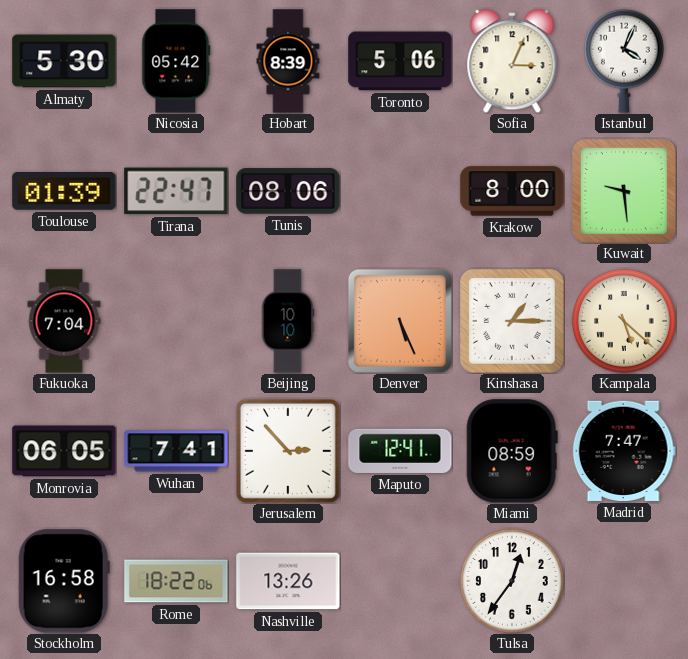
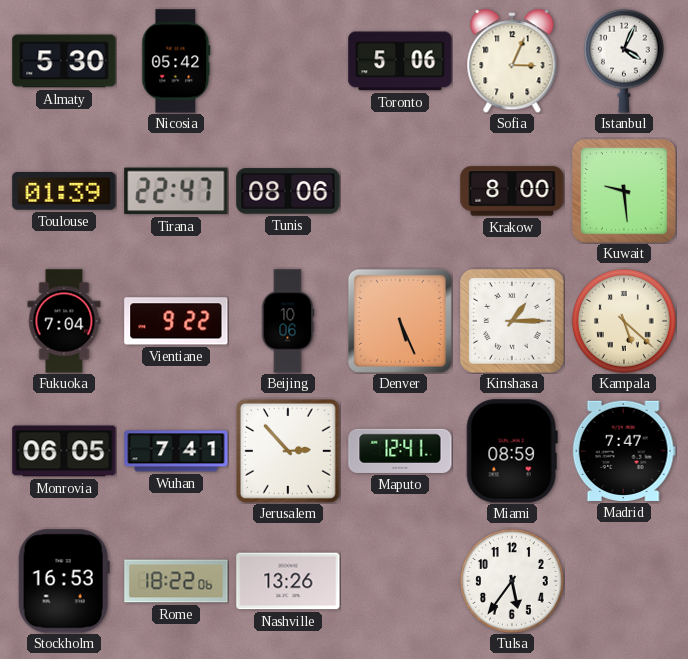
Hobart: 8:39 -> none
Vientiane: none -> 9:22
Beijing: 10:10 -> 10:06
Stockholm: 16:58 -> 16:53
Tulsa: 12:36 -> 5:36
